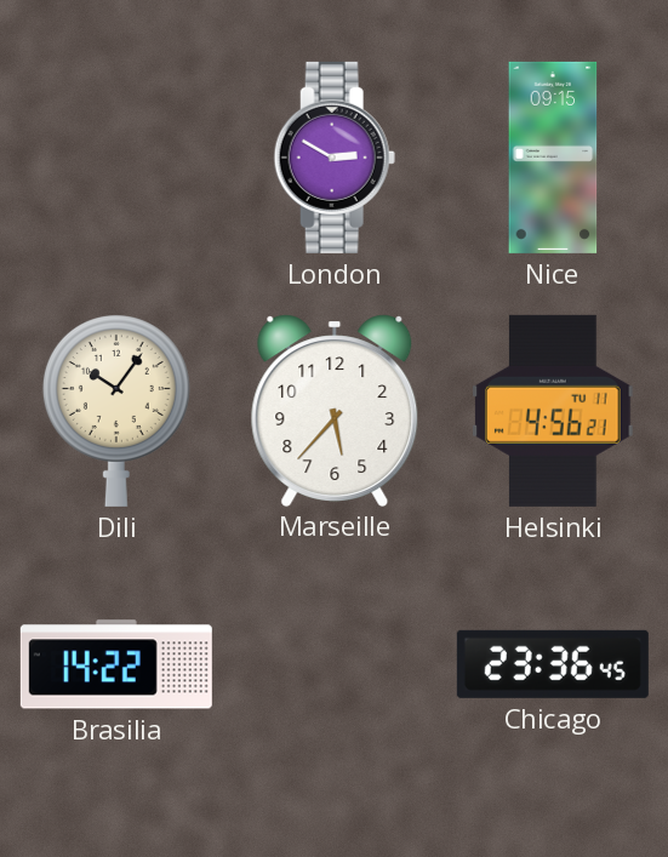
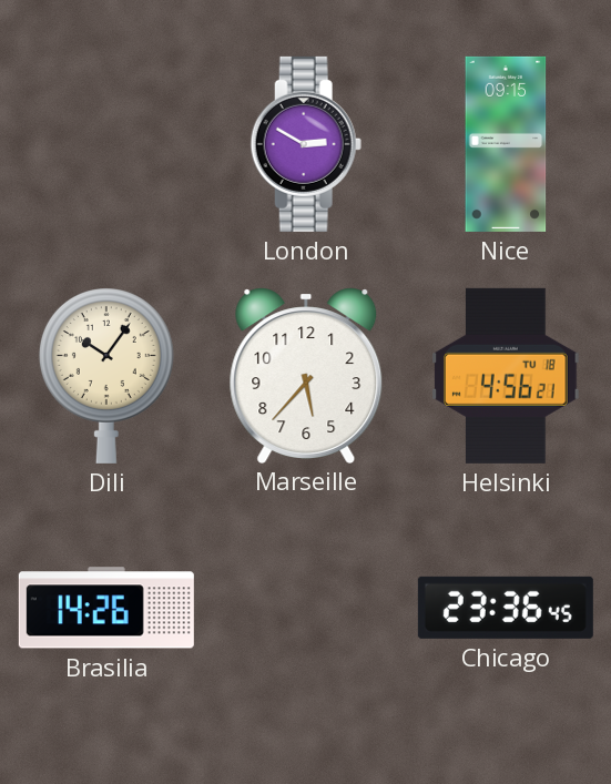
Helsinki date: TU 11 -> TU 18
Brasilia: 14:22 -> 14:26
